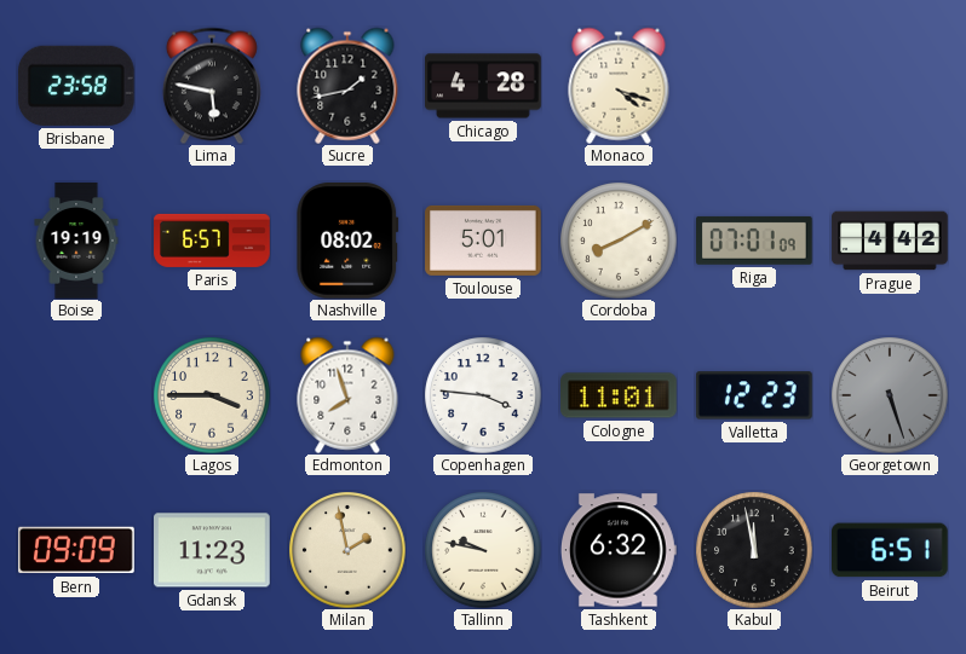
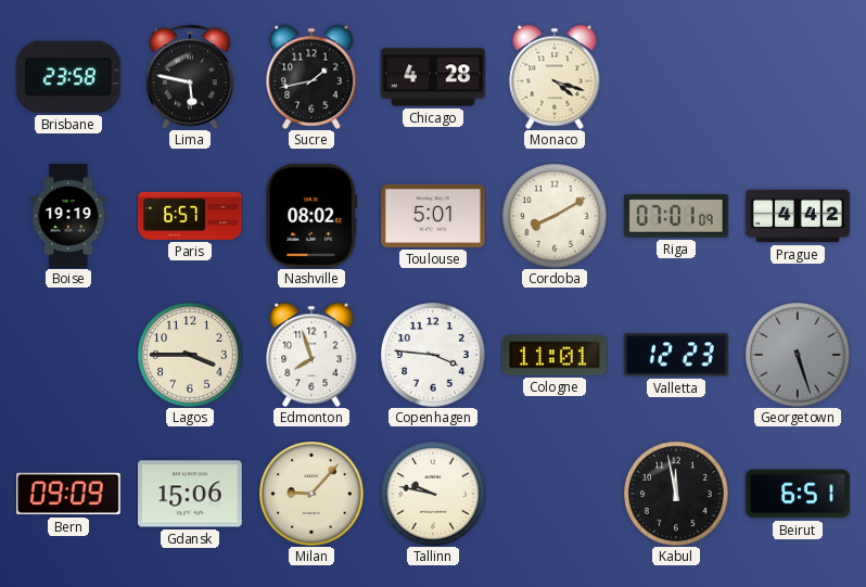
Gdansk: 11:23 -> 15:06
Milan: 1:58 -> 9:07
Tashkent: 6:32 -> none
